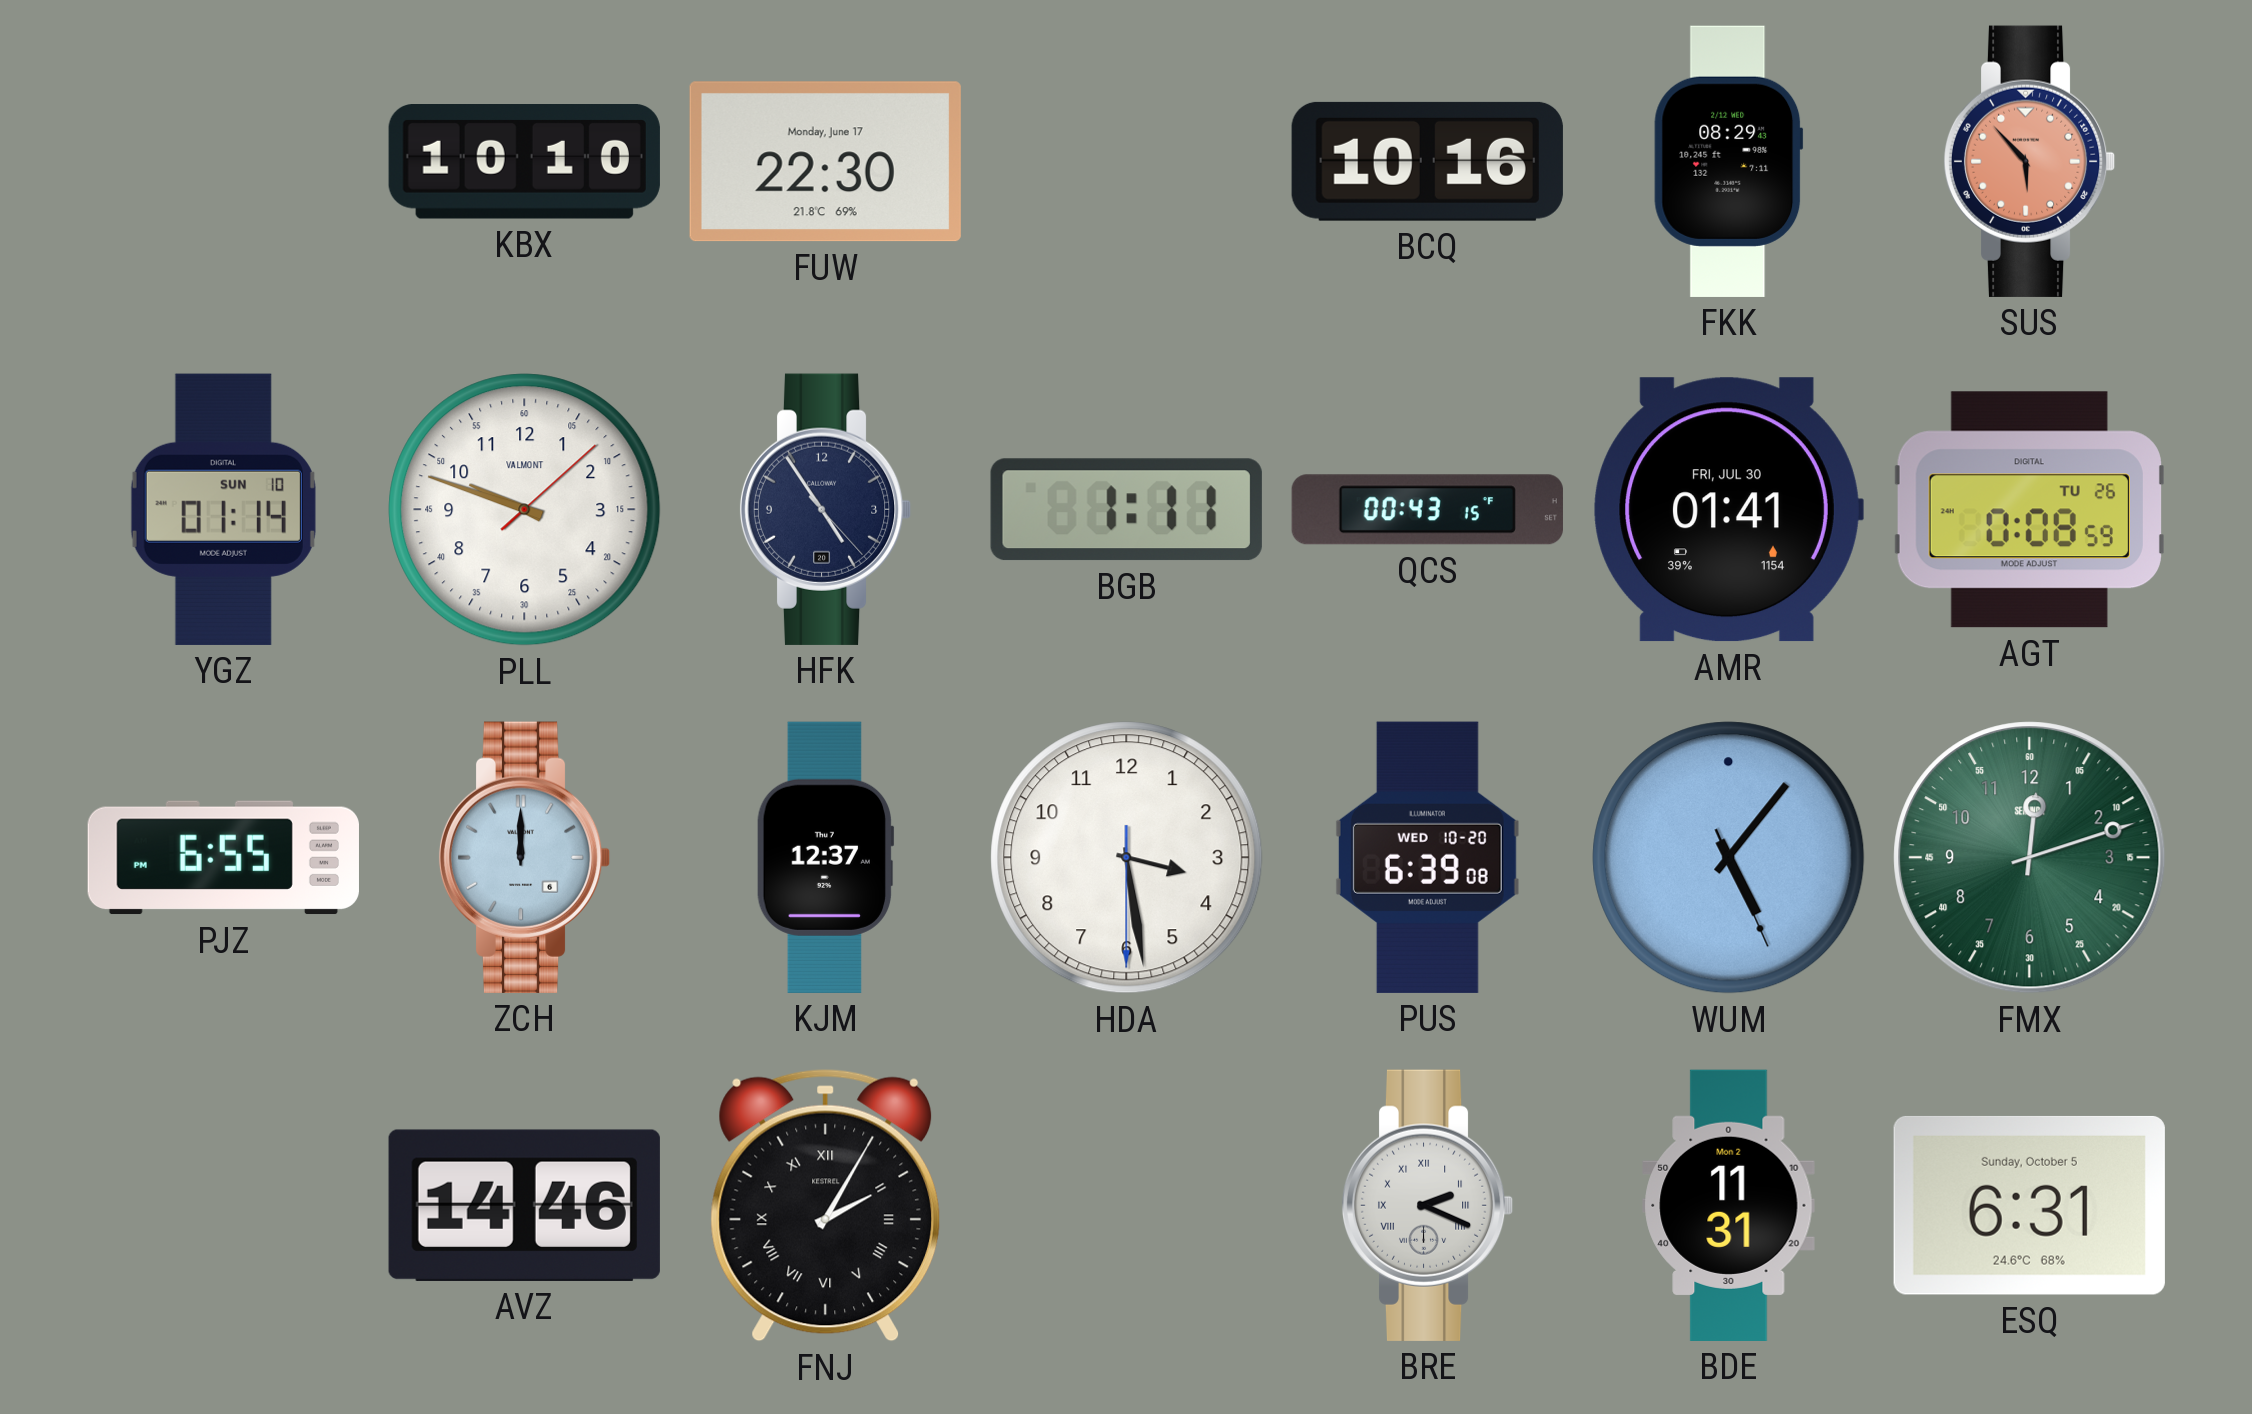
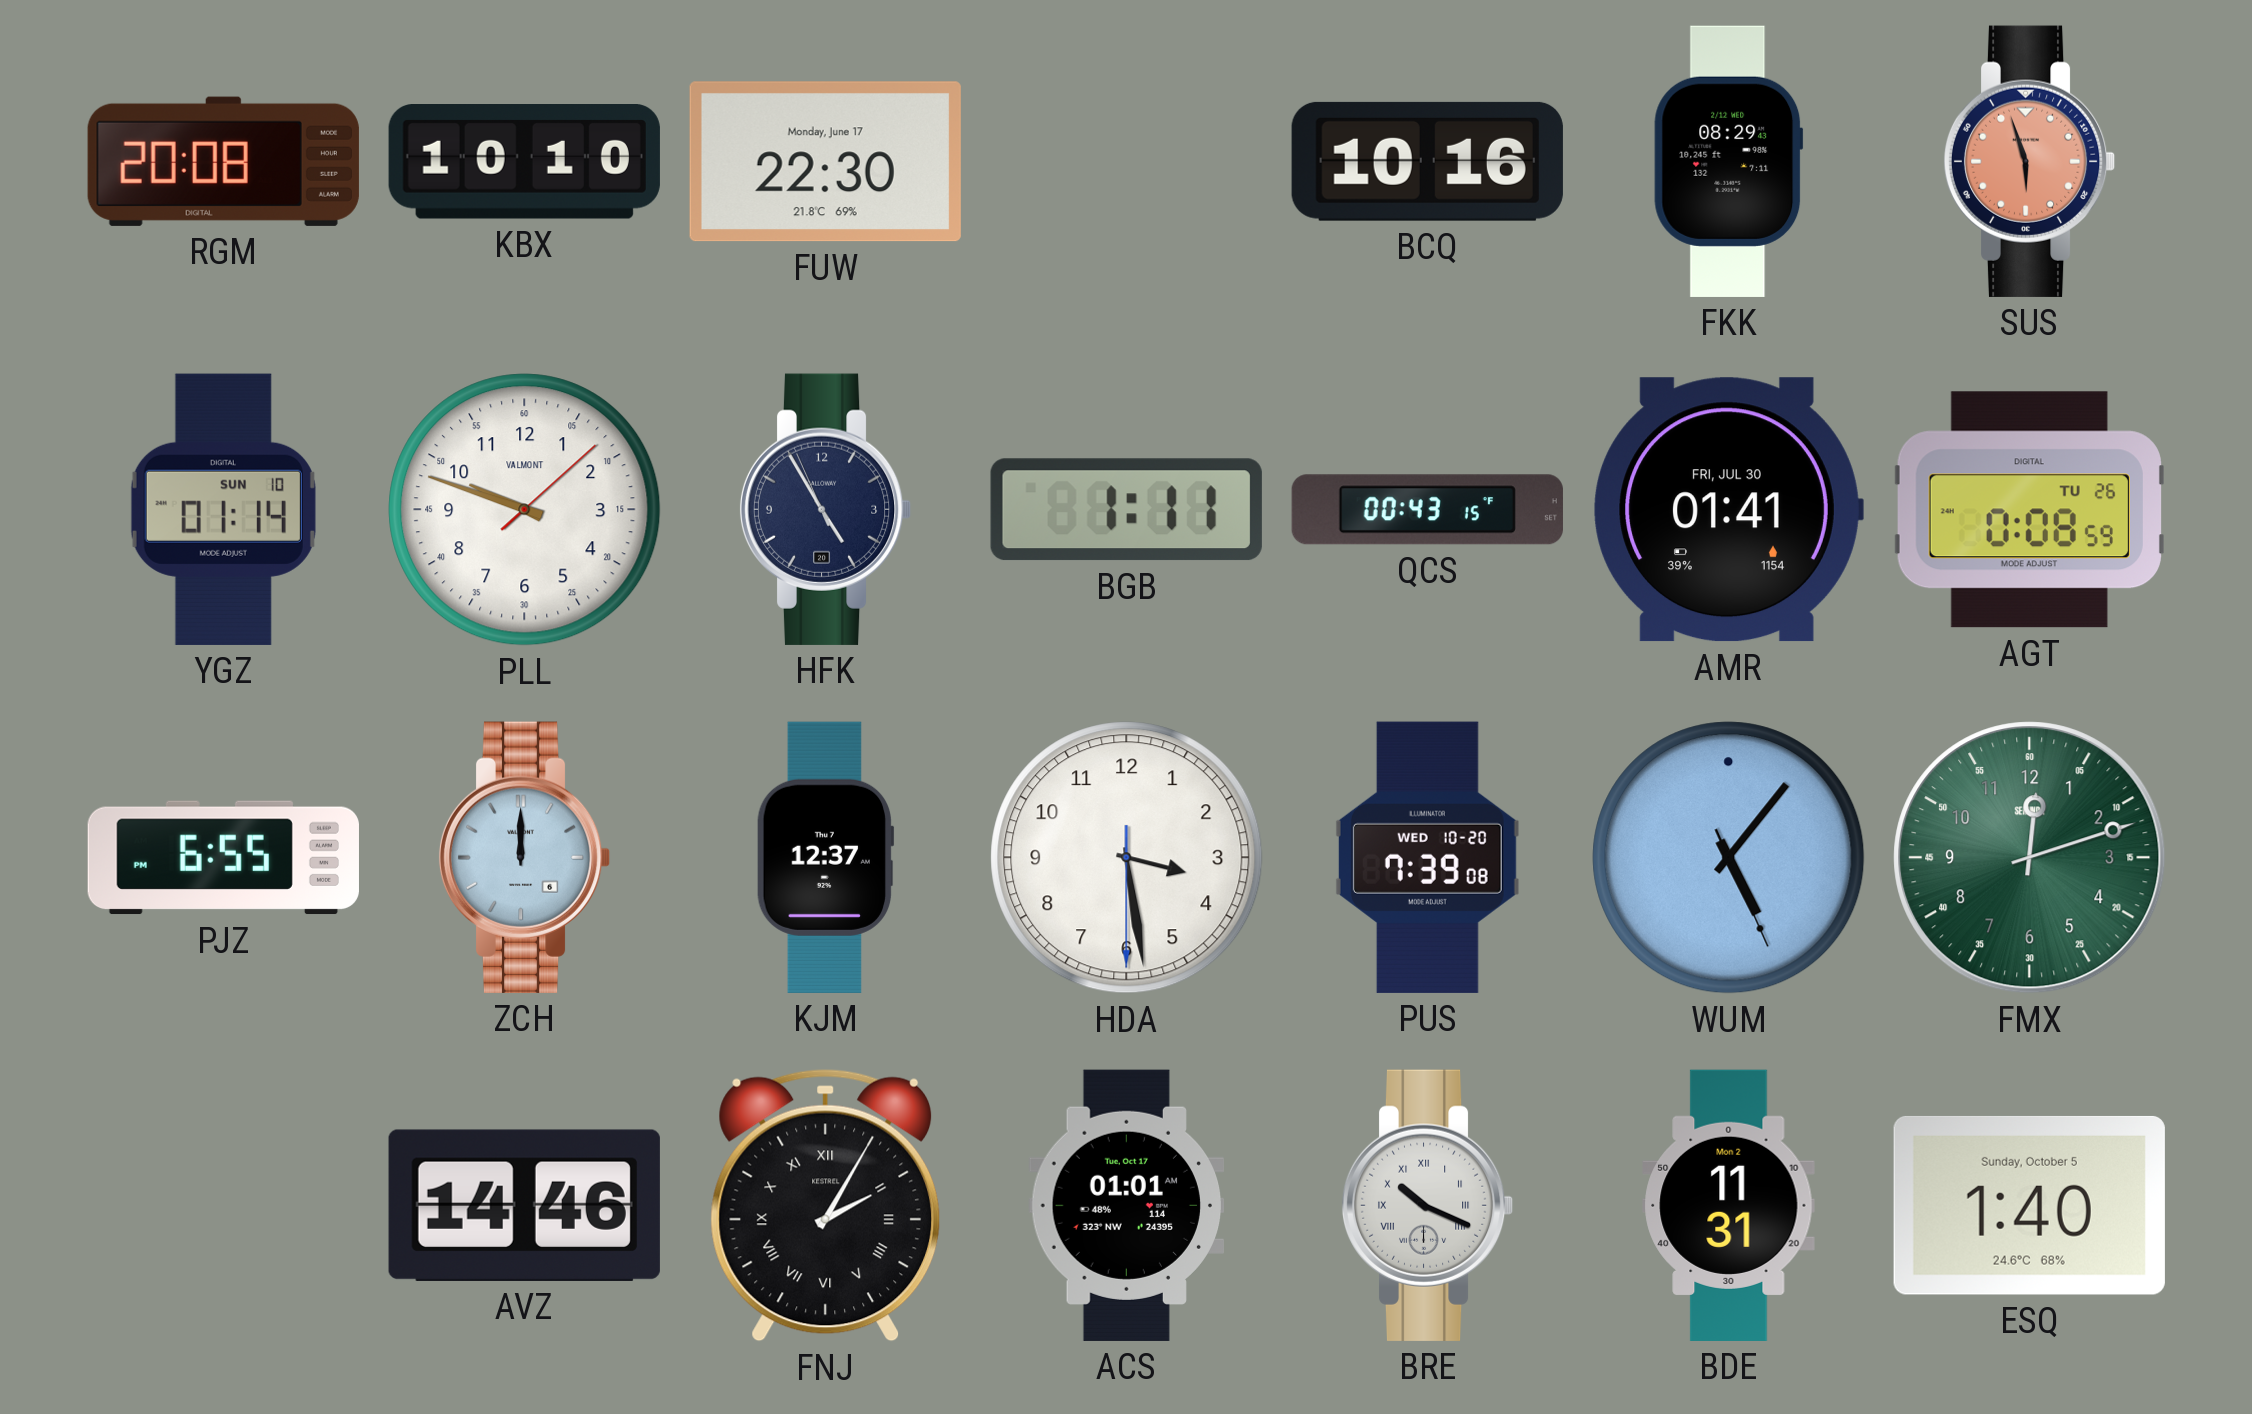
RGM: none -> 20:08
SUS: 5:53 -> 5:57
HFK: 4:54:23 -> 4:54:56
PUS: 6:39 -> 7:39
ACS: none -> 01:01
BRE: 2:19 -> 10:19
ESQ: 6:31 -> 1:40
